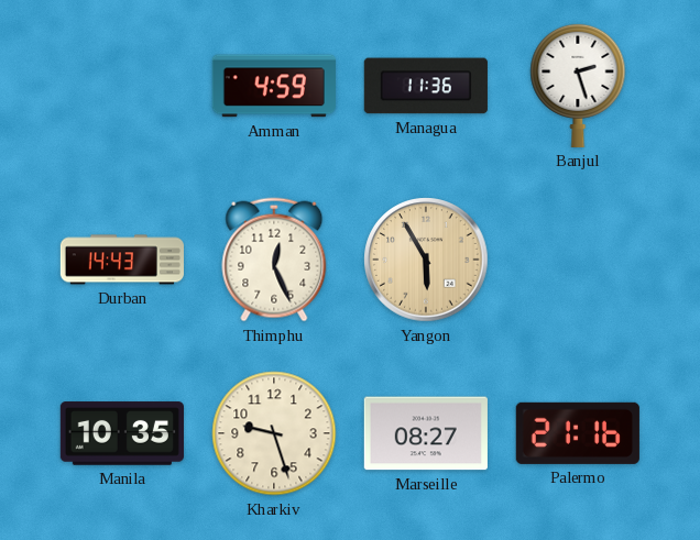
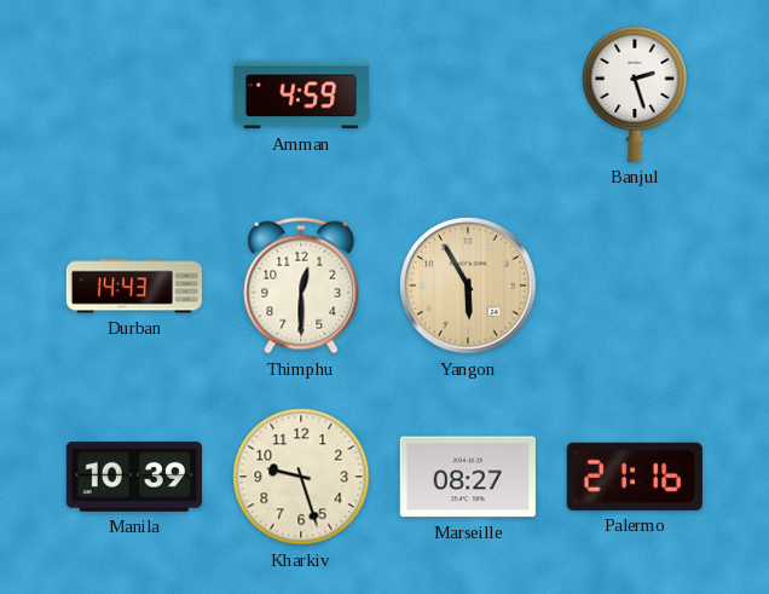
Managua: 11:36 -> none
Thimphu: 12:26 -> 12:30
Manila: 10:35 -> 10:39
